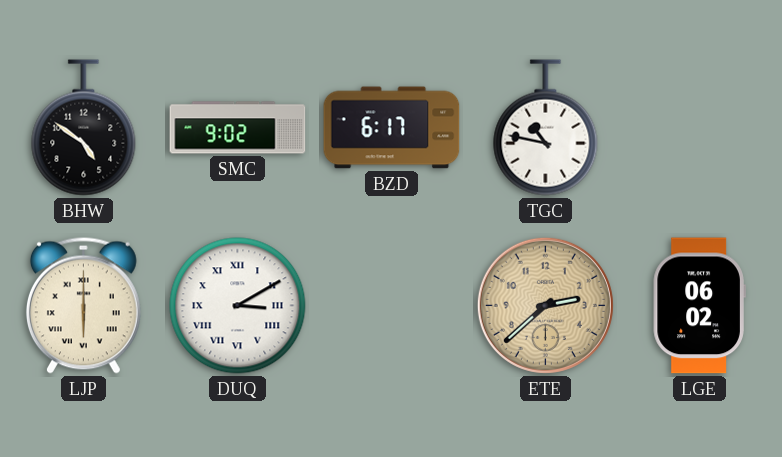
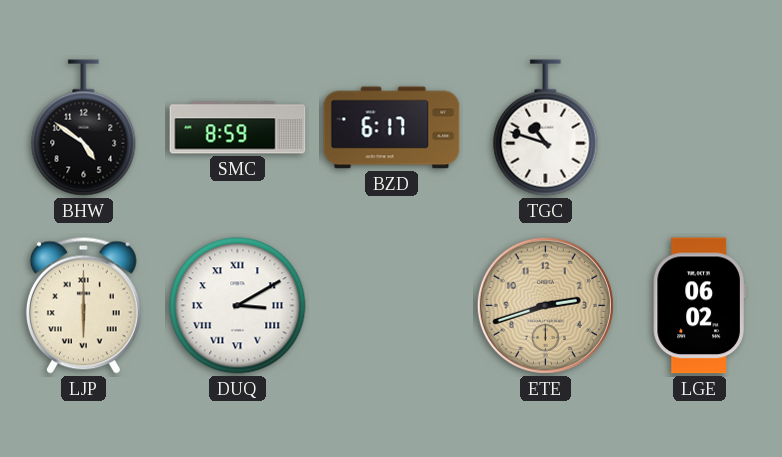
SMC: 9:02 -> 8:59
TGC: 10:47 -> 10:48
ETE: 2:38 -> 2:42
